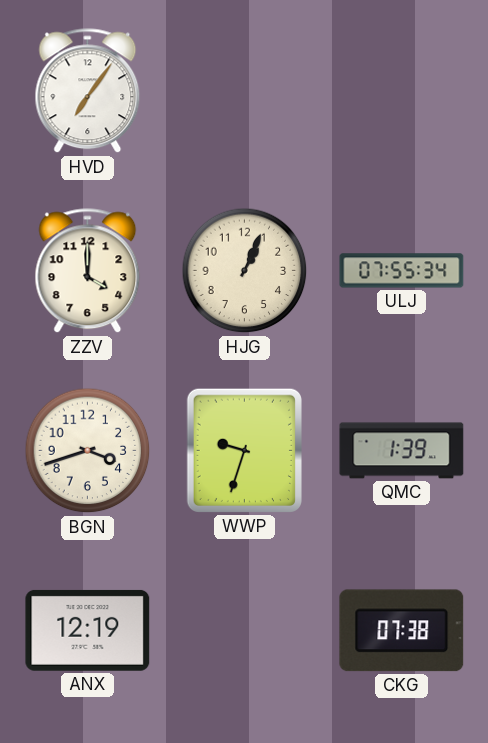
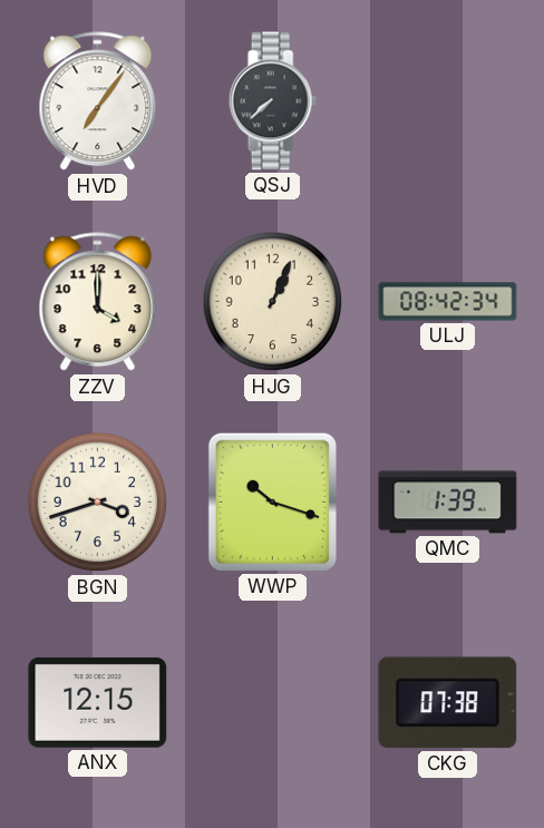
QSJ: none -> 7:38
ULJ: 07:55 -> 08:42
WWP: 9:33 -> 10:18
ANX: 12:19 -> 12:15
